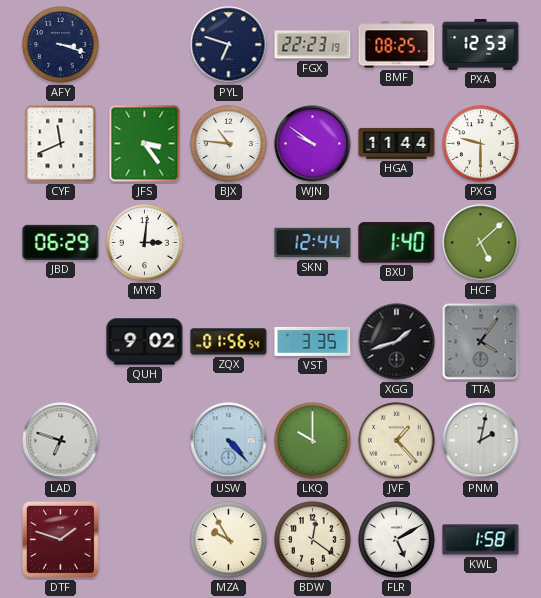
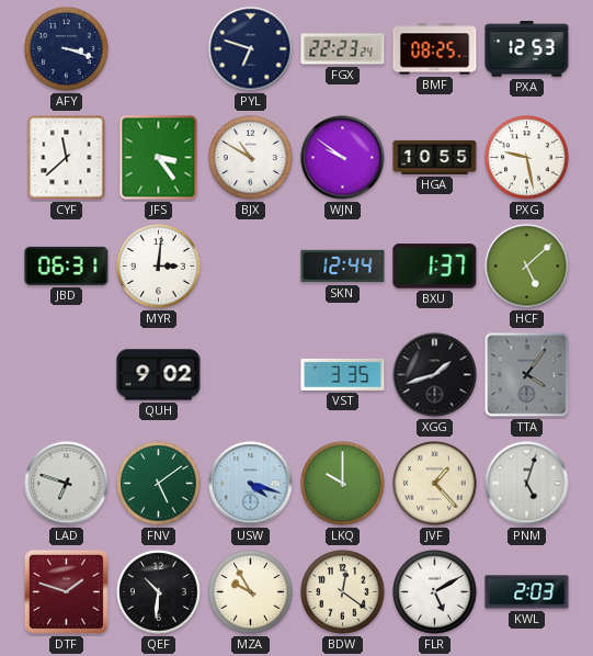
FGX: 22:23:19 -> 22:23:24
CYF: 11:41 -> 11:38
BJX: 10:46 -> 10:50
HGA: 11:44 -> 10:55
PXG: 9:30 -> 9:28
JBD: 06:29 -> 06:31
BXU: 1:40 -> 1:37
ZQX: 01:56 -> none
FNV: none -> 5:09
USW: 4:23 -> 4:18
PNM: 2:02 -> 5:03
QEF: none -> 10:31
KWL: 1:58 -> 2:03
